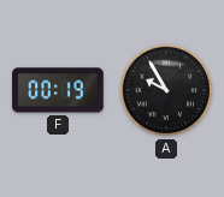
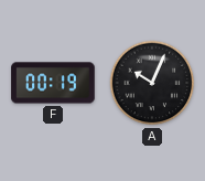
A: 9:55 -> 10:04
